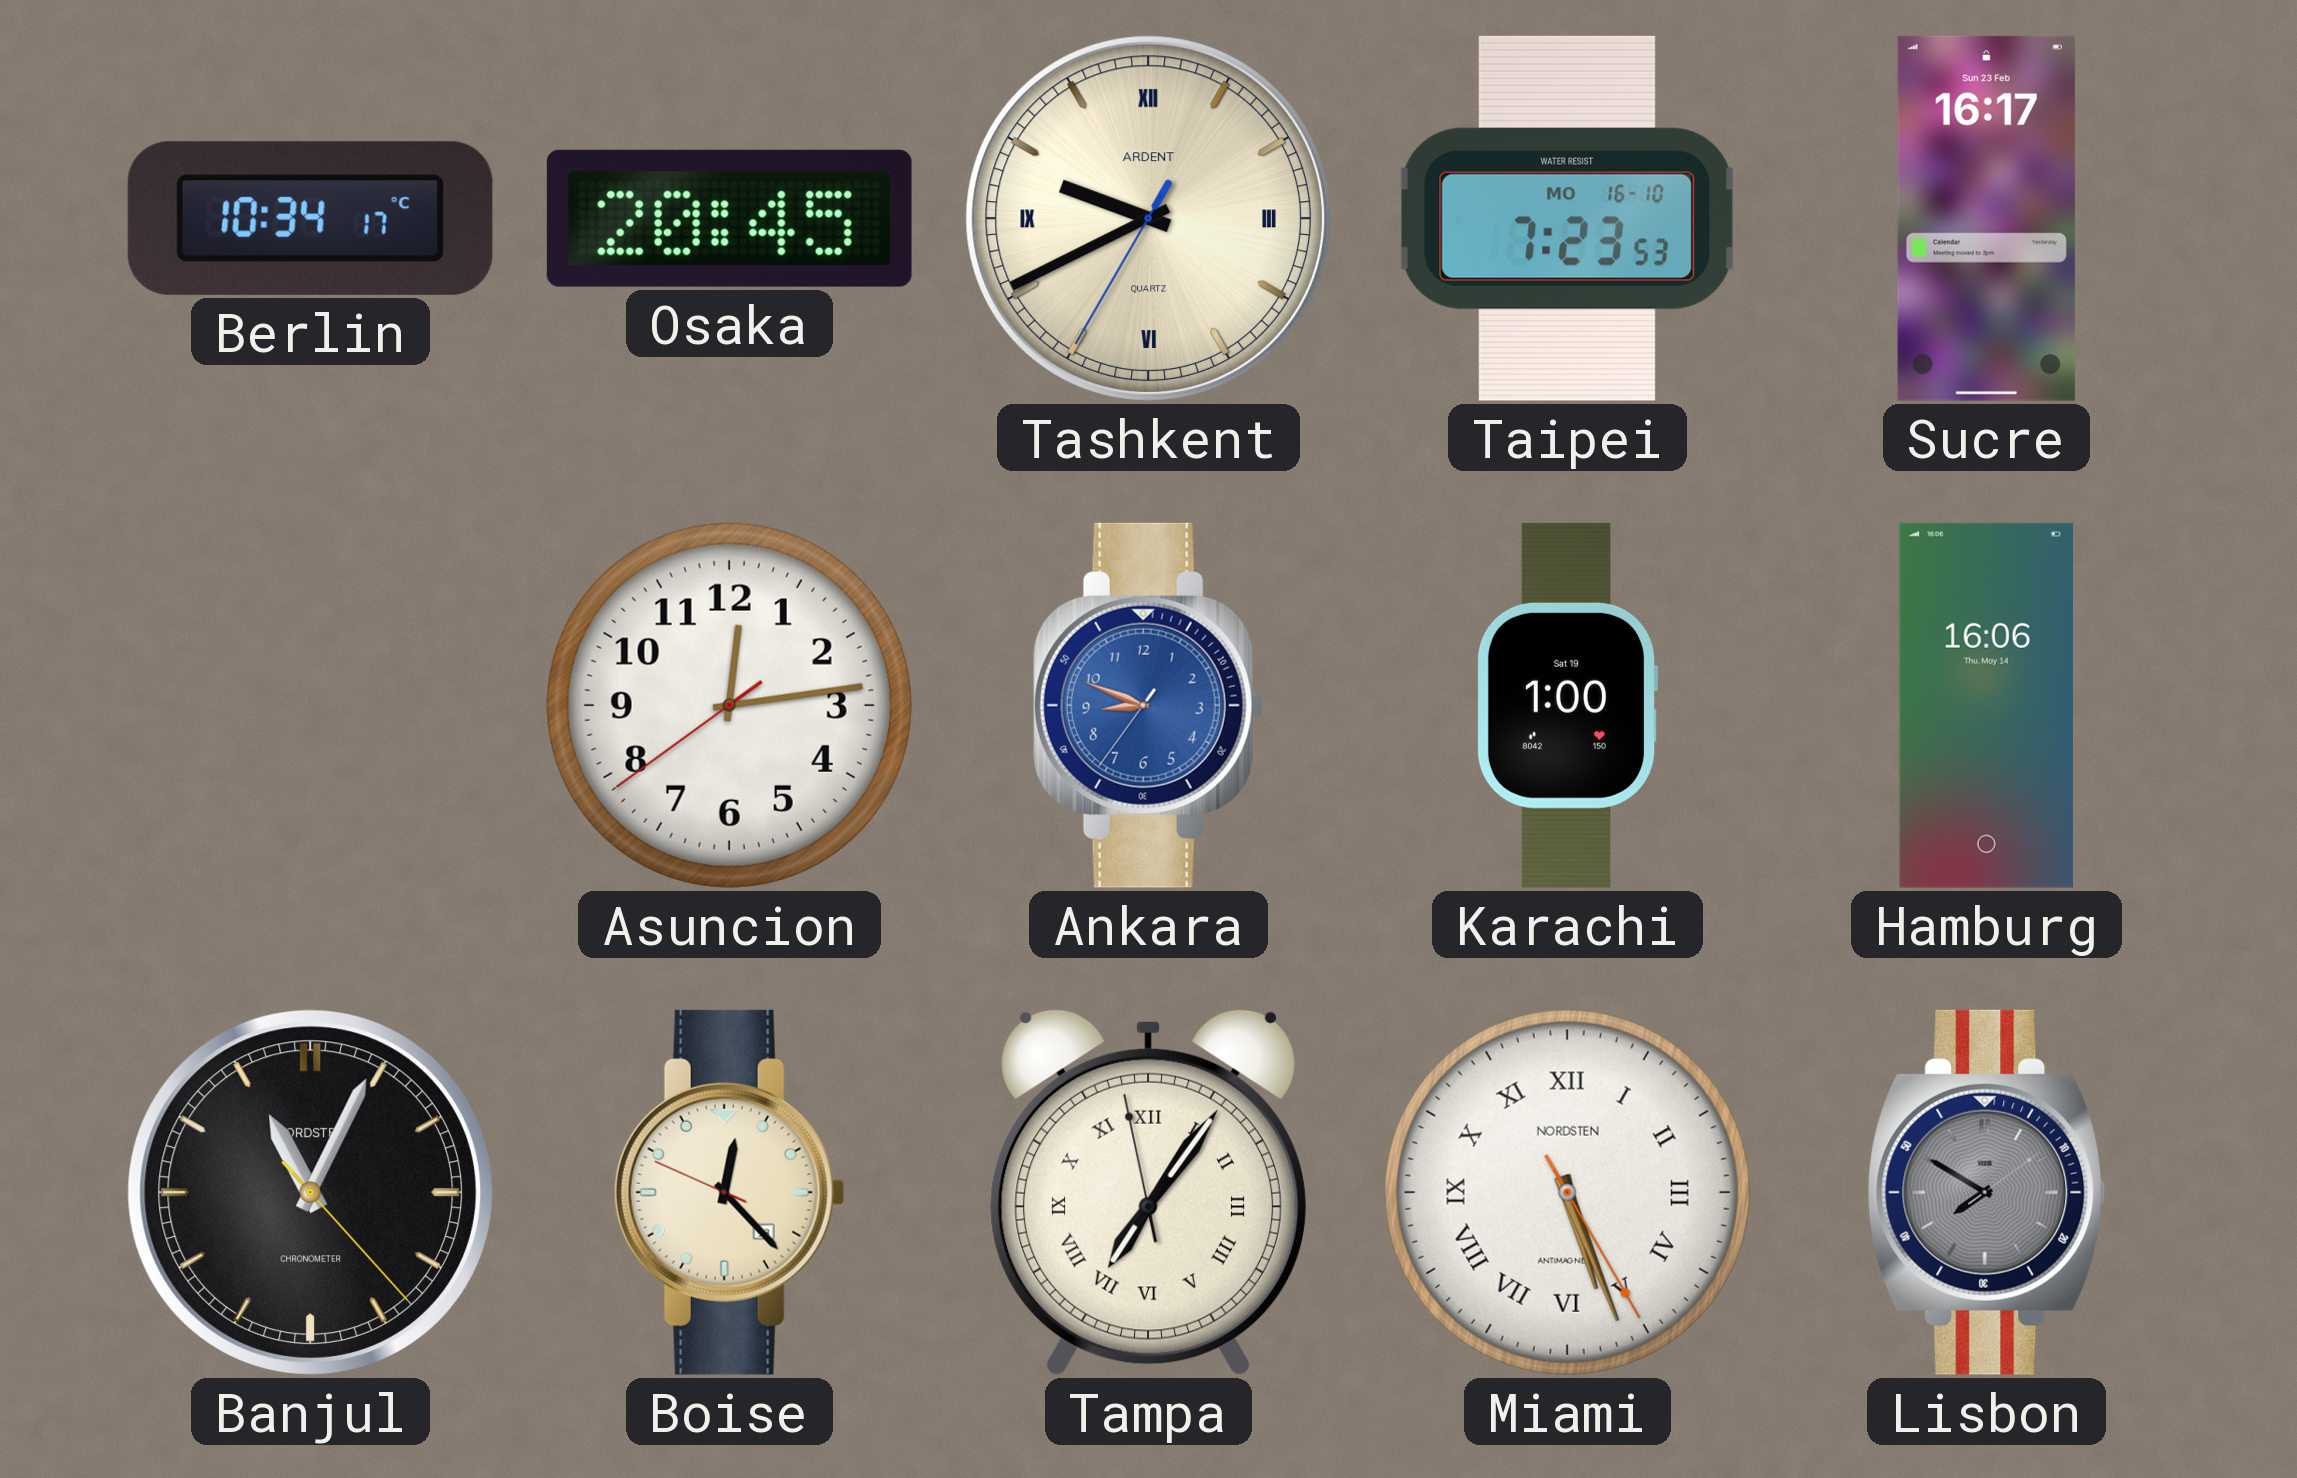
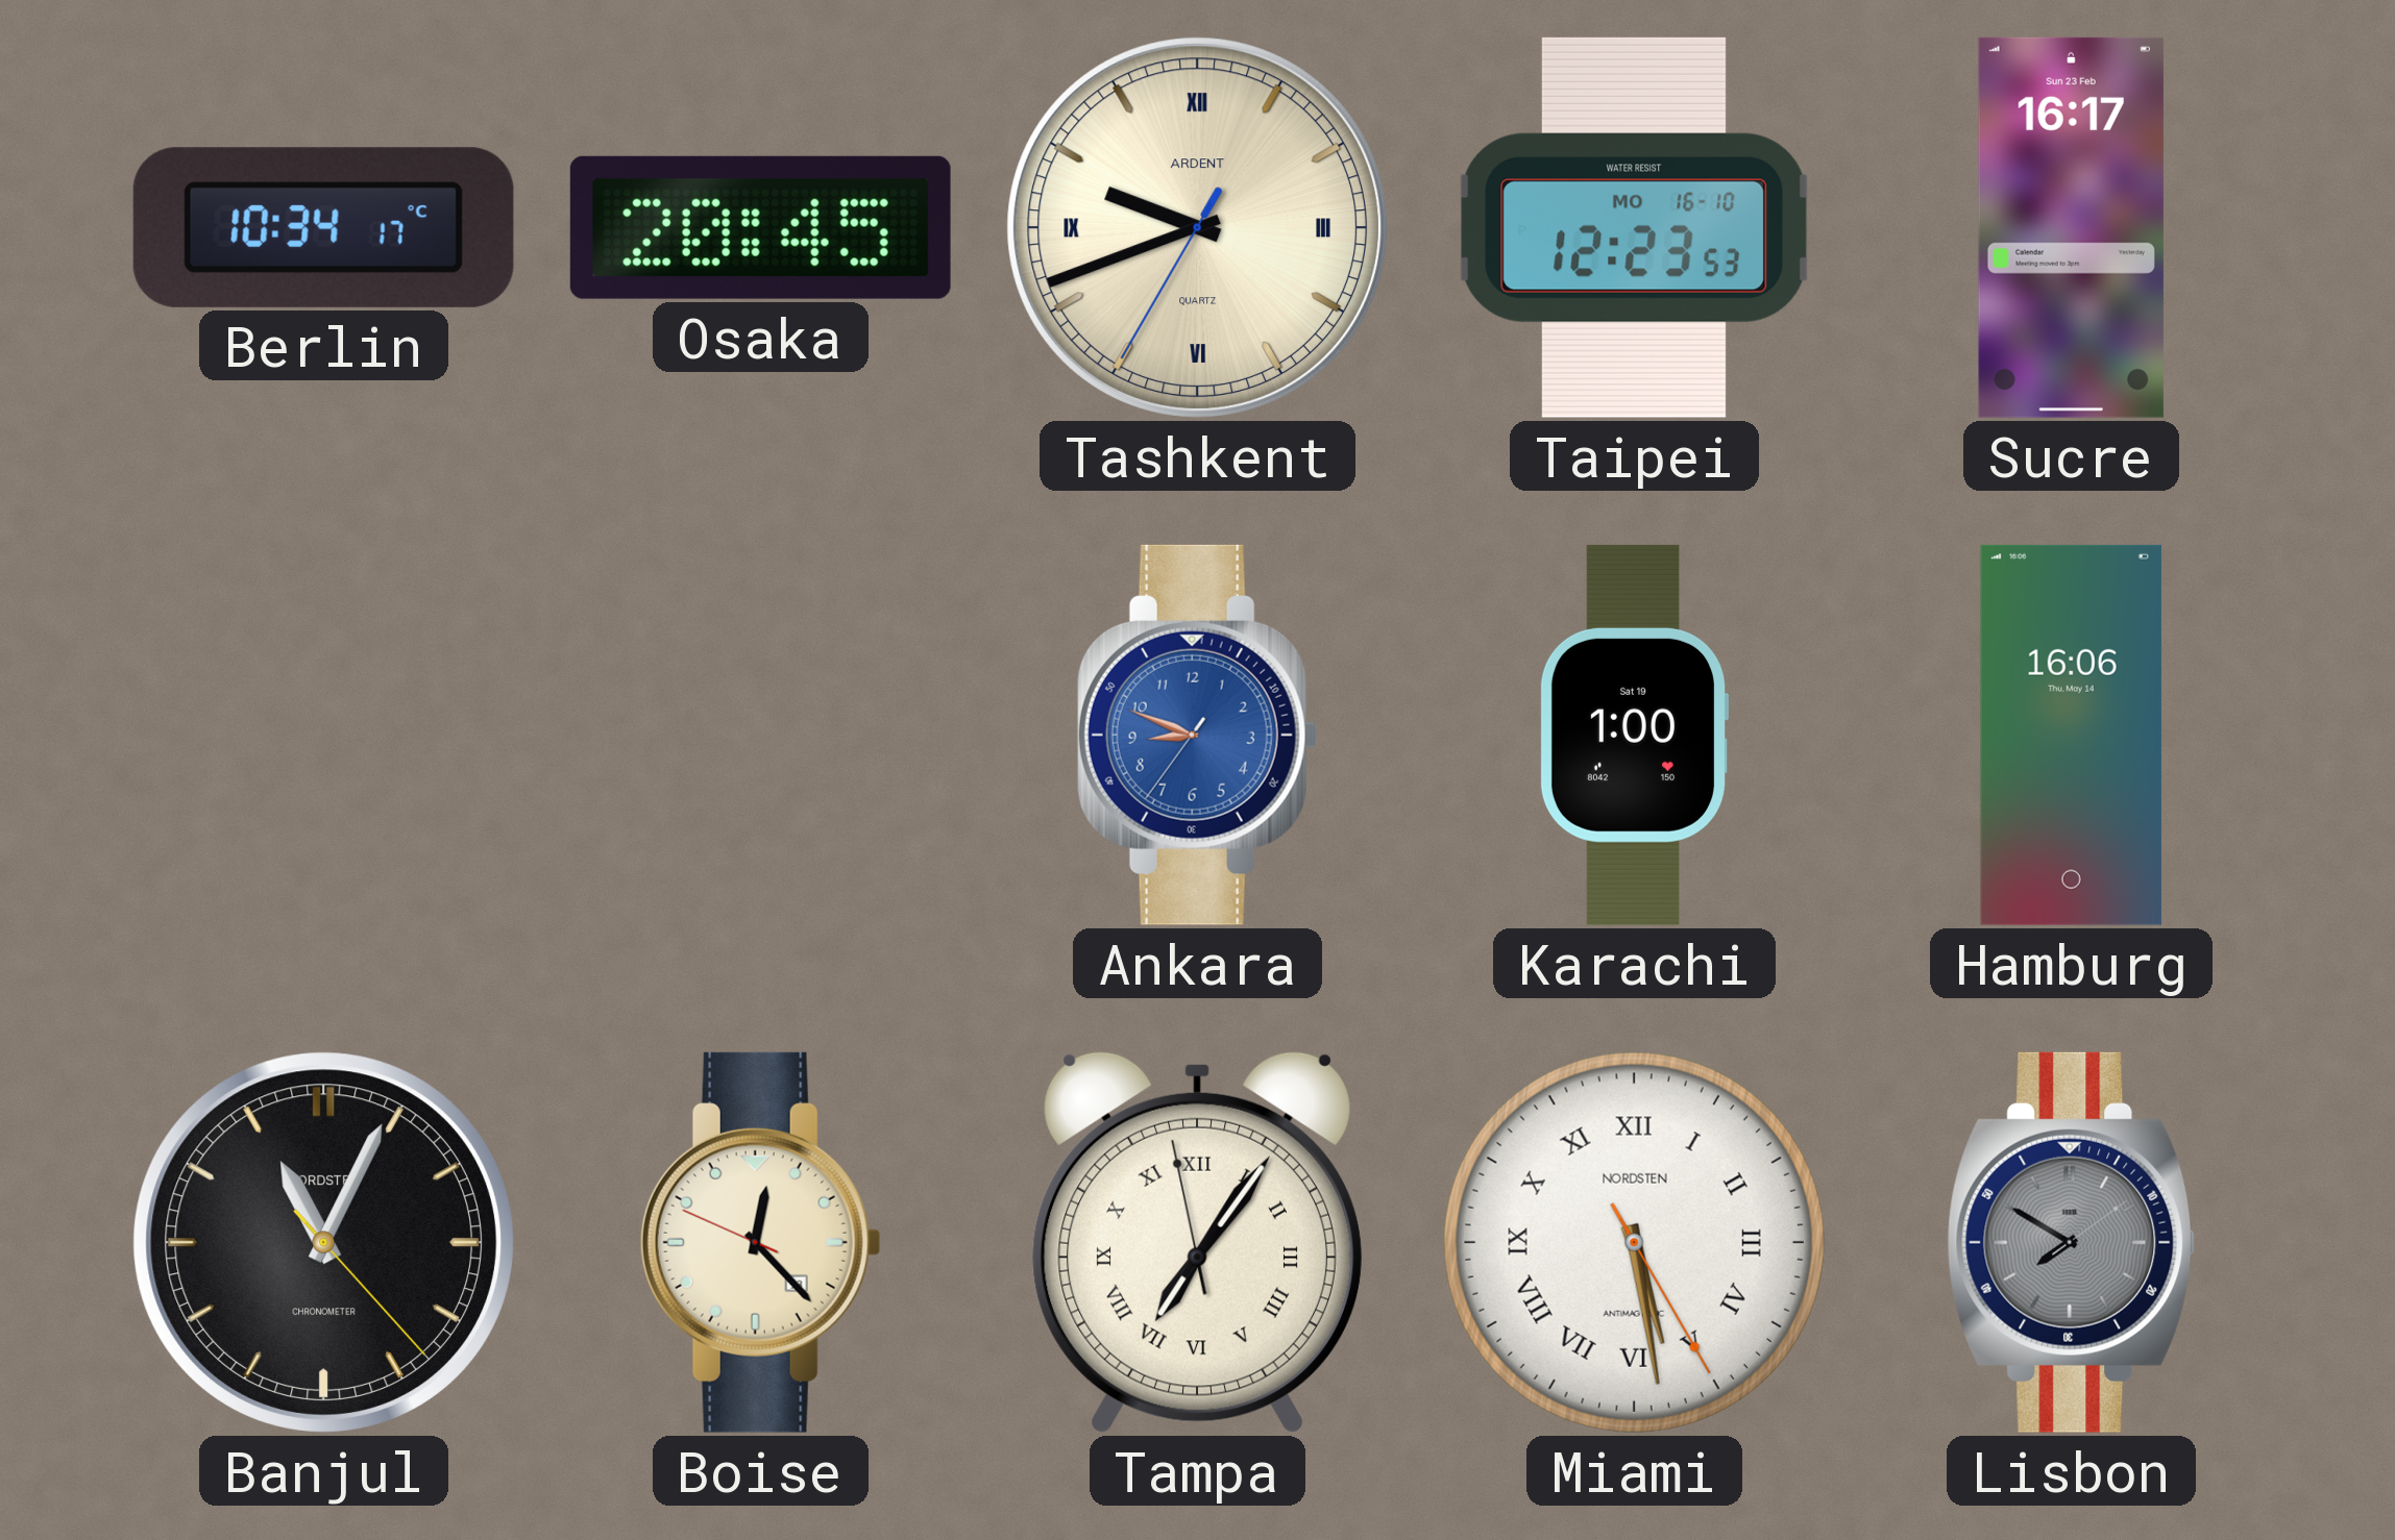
Tashkent: 9:40 -> 9:41
Taipei: 7:23 -> 12:23
Asuncion: 12:13 -> none
Miami: 5:26 -> 5:28
